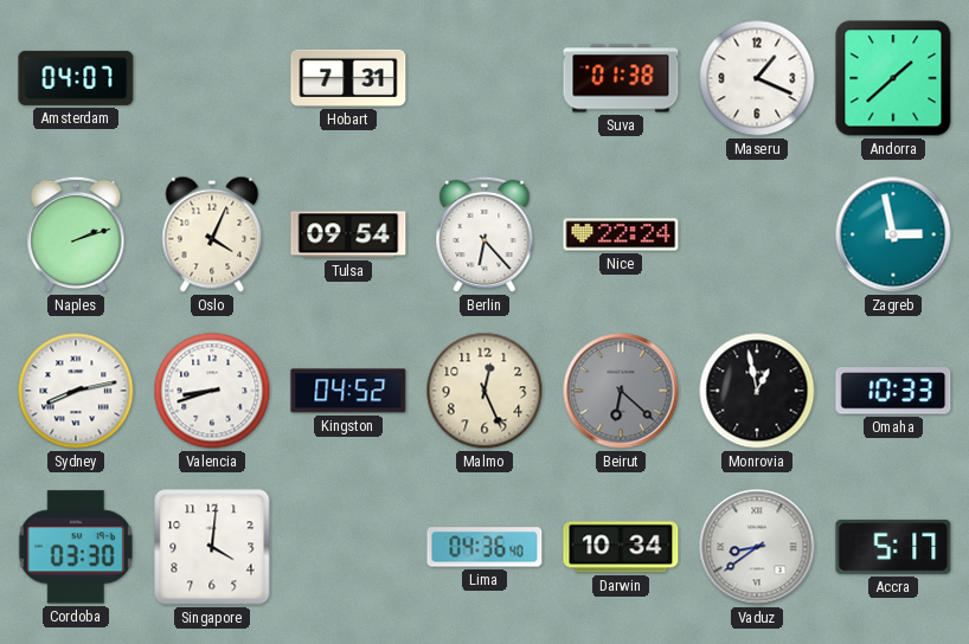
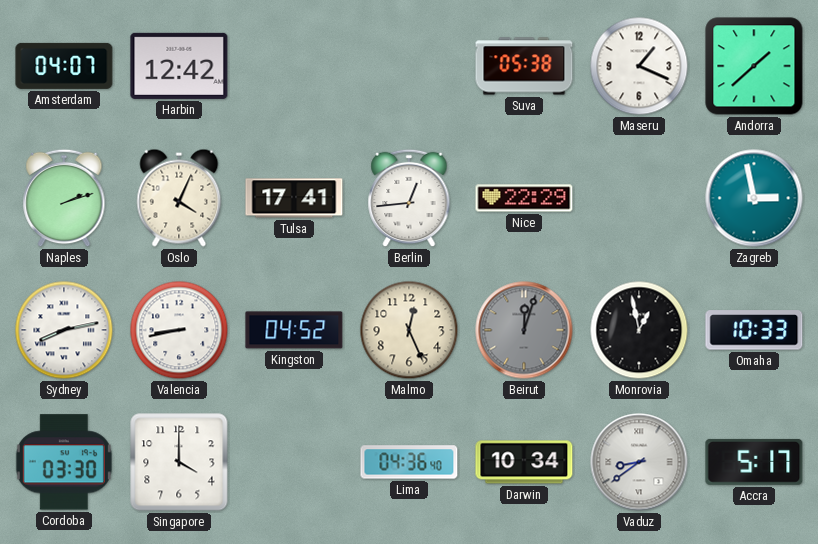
Harbin: none -> 12:42
Hobart: 7:31 -> none
Suva: 01:38 -> 05:38
Tulsa: 09:54 -> 17:41
Berlin: 6:23 -> 12:44
Nice: 22:24 -> 22:29
Valencia: 8:42 -> 8:43
Beirut: 6:22 -> 12:03
Singapore: 4:01 -> 4:00
